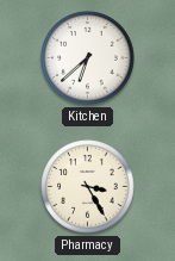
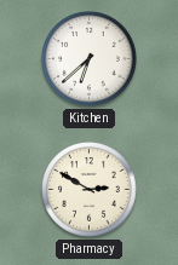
Pharmacy: 3:25 -> 2:50
